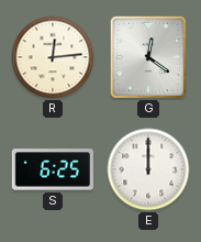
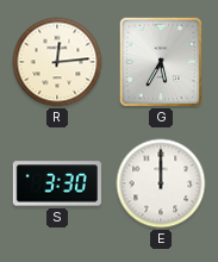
G: 12:21 -> 5:35
S: 6:25 -> 3:30
